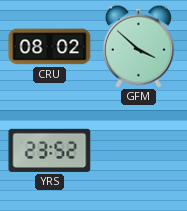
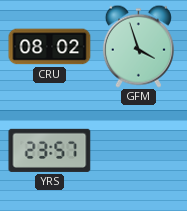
GFM: 3:52 -> 3:57
YRS: 23:52 -> 23:57
